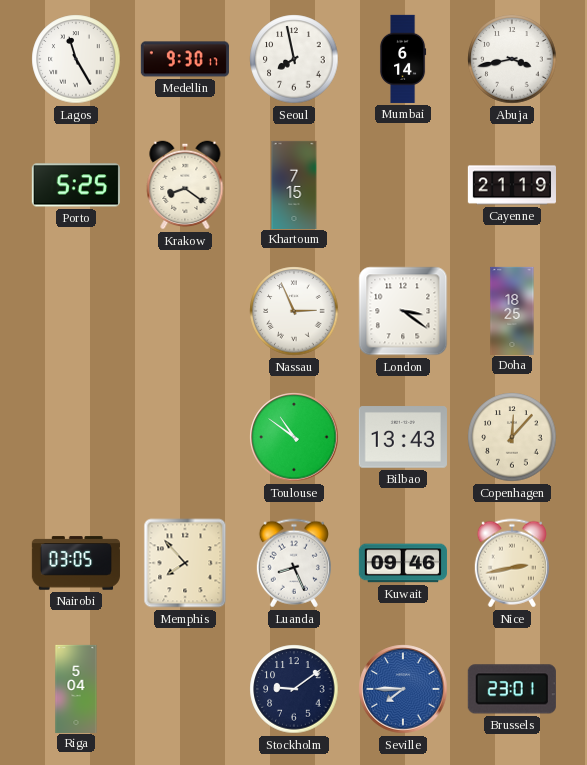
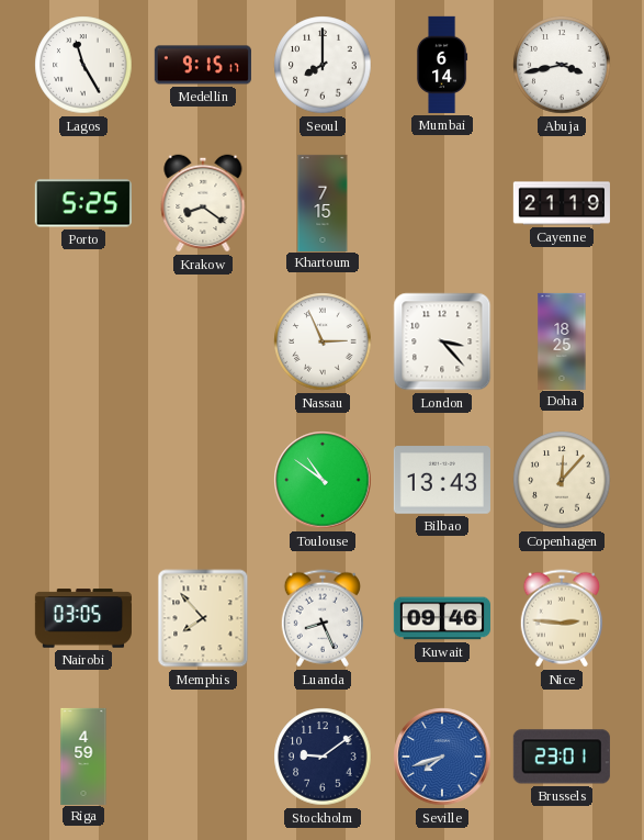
Medellin: 9:30 -> 9:15
Seoul: 7:58 -> 8:00
London: 3:21 -> 3:23
Nice: 2:43 -> 2:46
Riga: 5:04 -> 4:59
Seville: 7:45 -> 7:42
